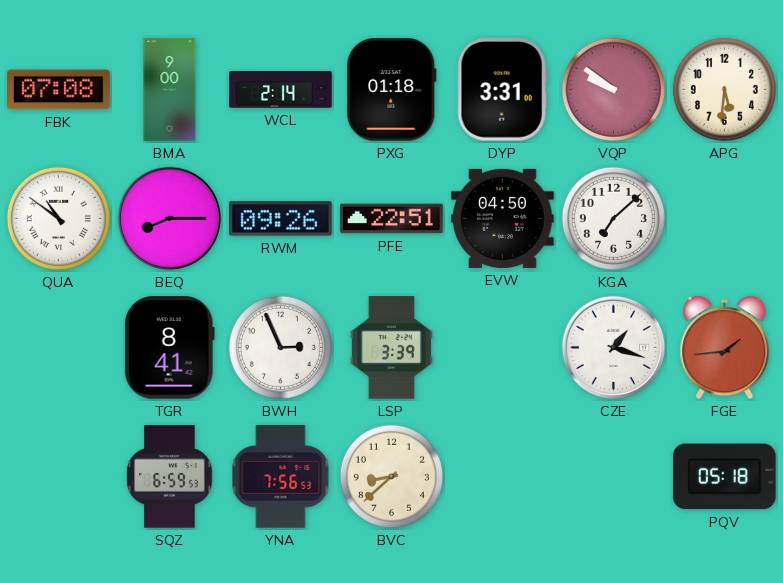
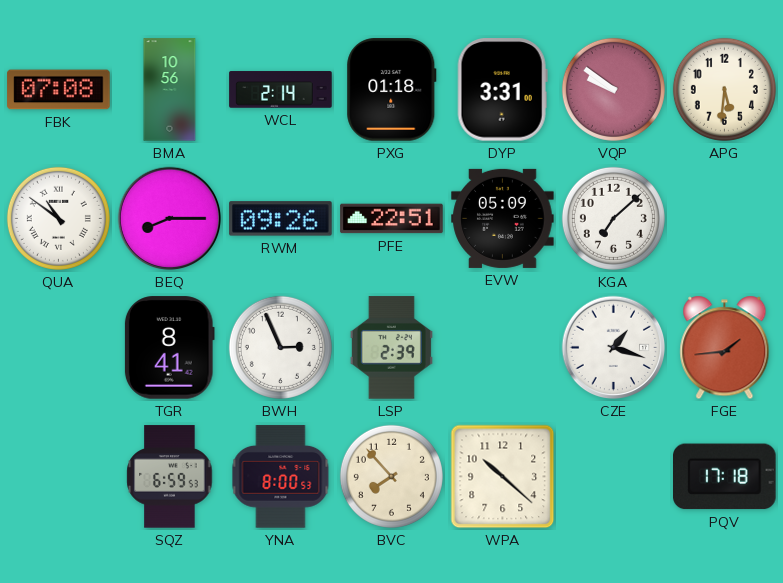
BMA: 9:00 -> 10:56
EVW: 04:50 -> 05:09
LSP: 3:39 -> 2:39
YNA: 7:56 -> 8:00
BVC: 8:38 -> 7:53
WPA: none -> 10:22
PQV: 05:18 -> 17:18
